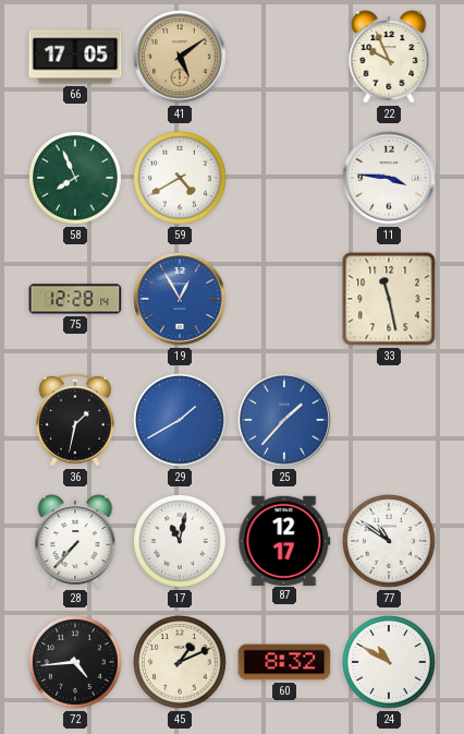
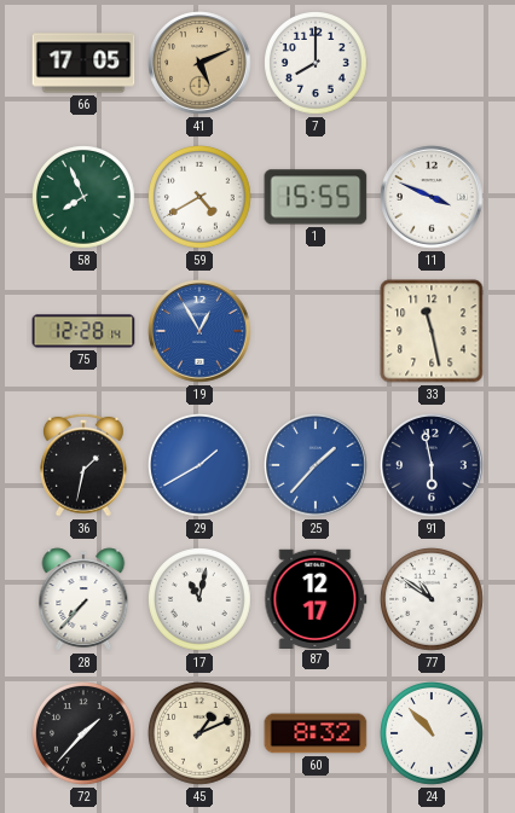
41: 5:09 -> 5:11
7: none -> 8:00
22: 9:56 -> none
1: none -> 15:55
11: 3:46 -> 3:49
91: none -> 5:58
72: 4:44 -> 1:37
24: 10:50 -> 10:53
